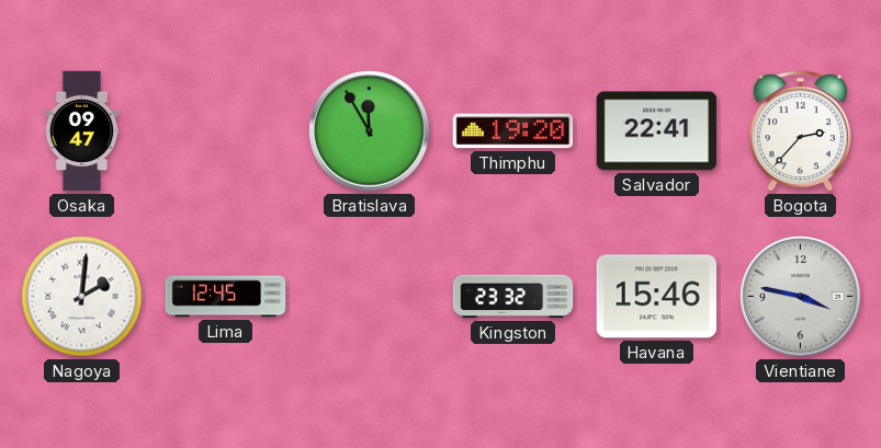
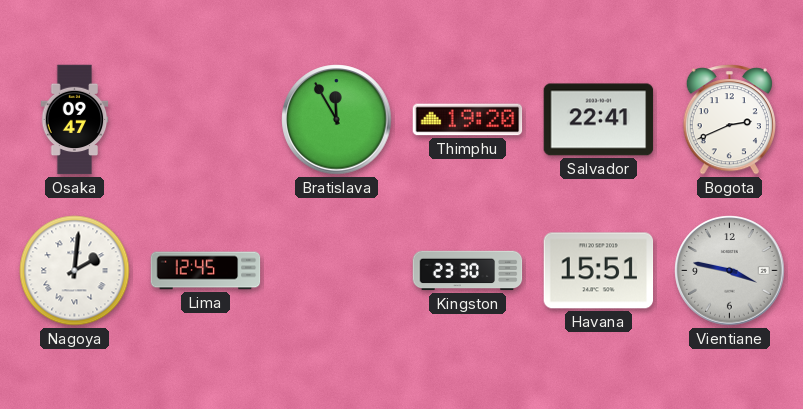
Bogota: 2:37 -> 2:41
Kingston: 23:32 -> 23:30
Havana: 15:46 -> 15:51
